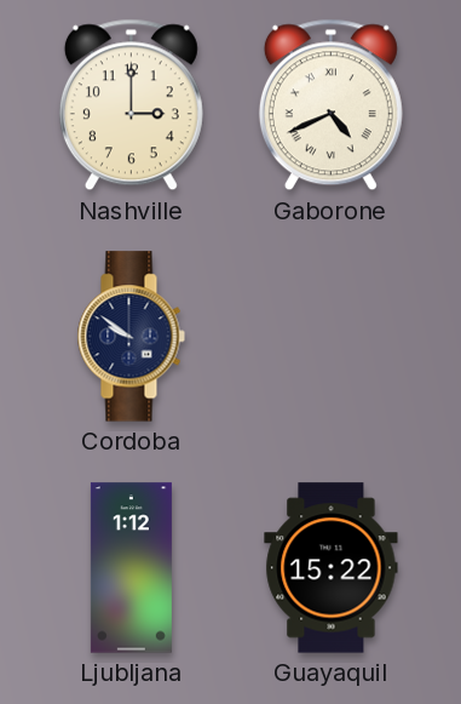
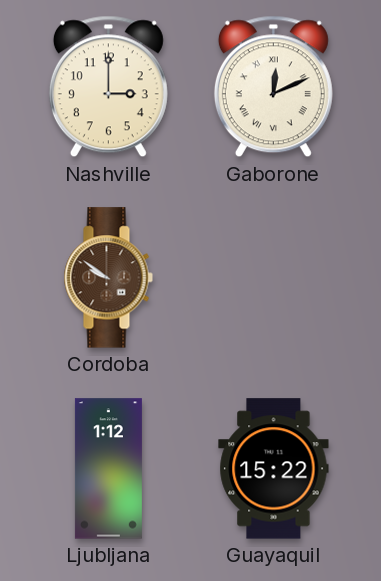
Gaborone: 4:41 -> 12:11
Cordoba dial: navy -> brown
